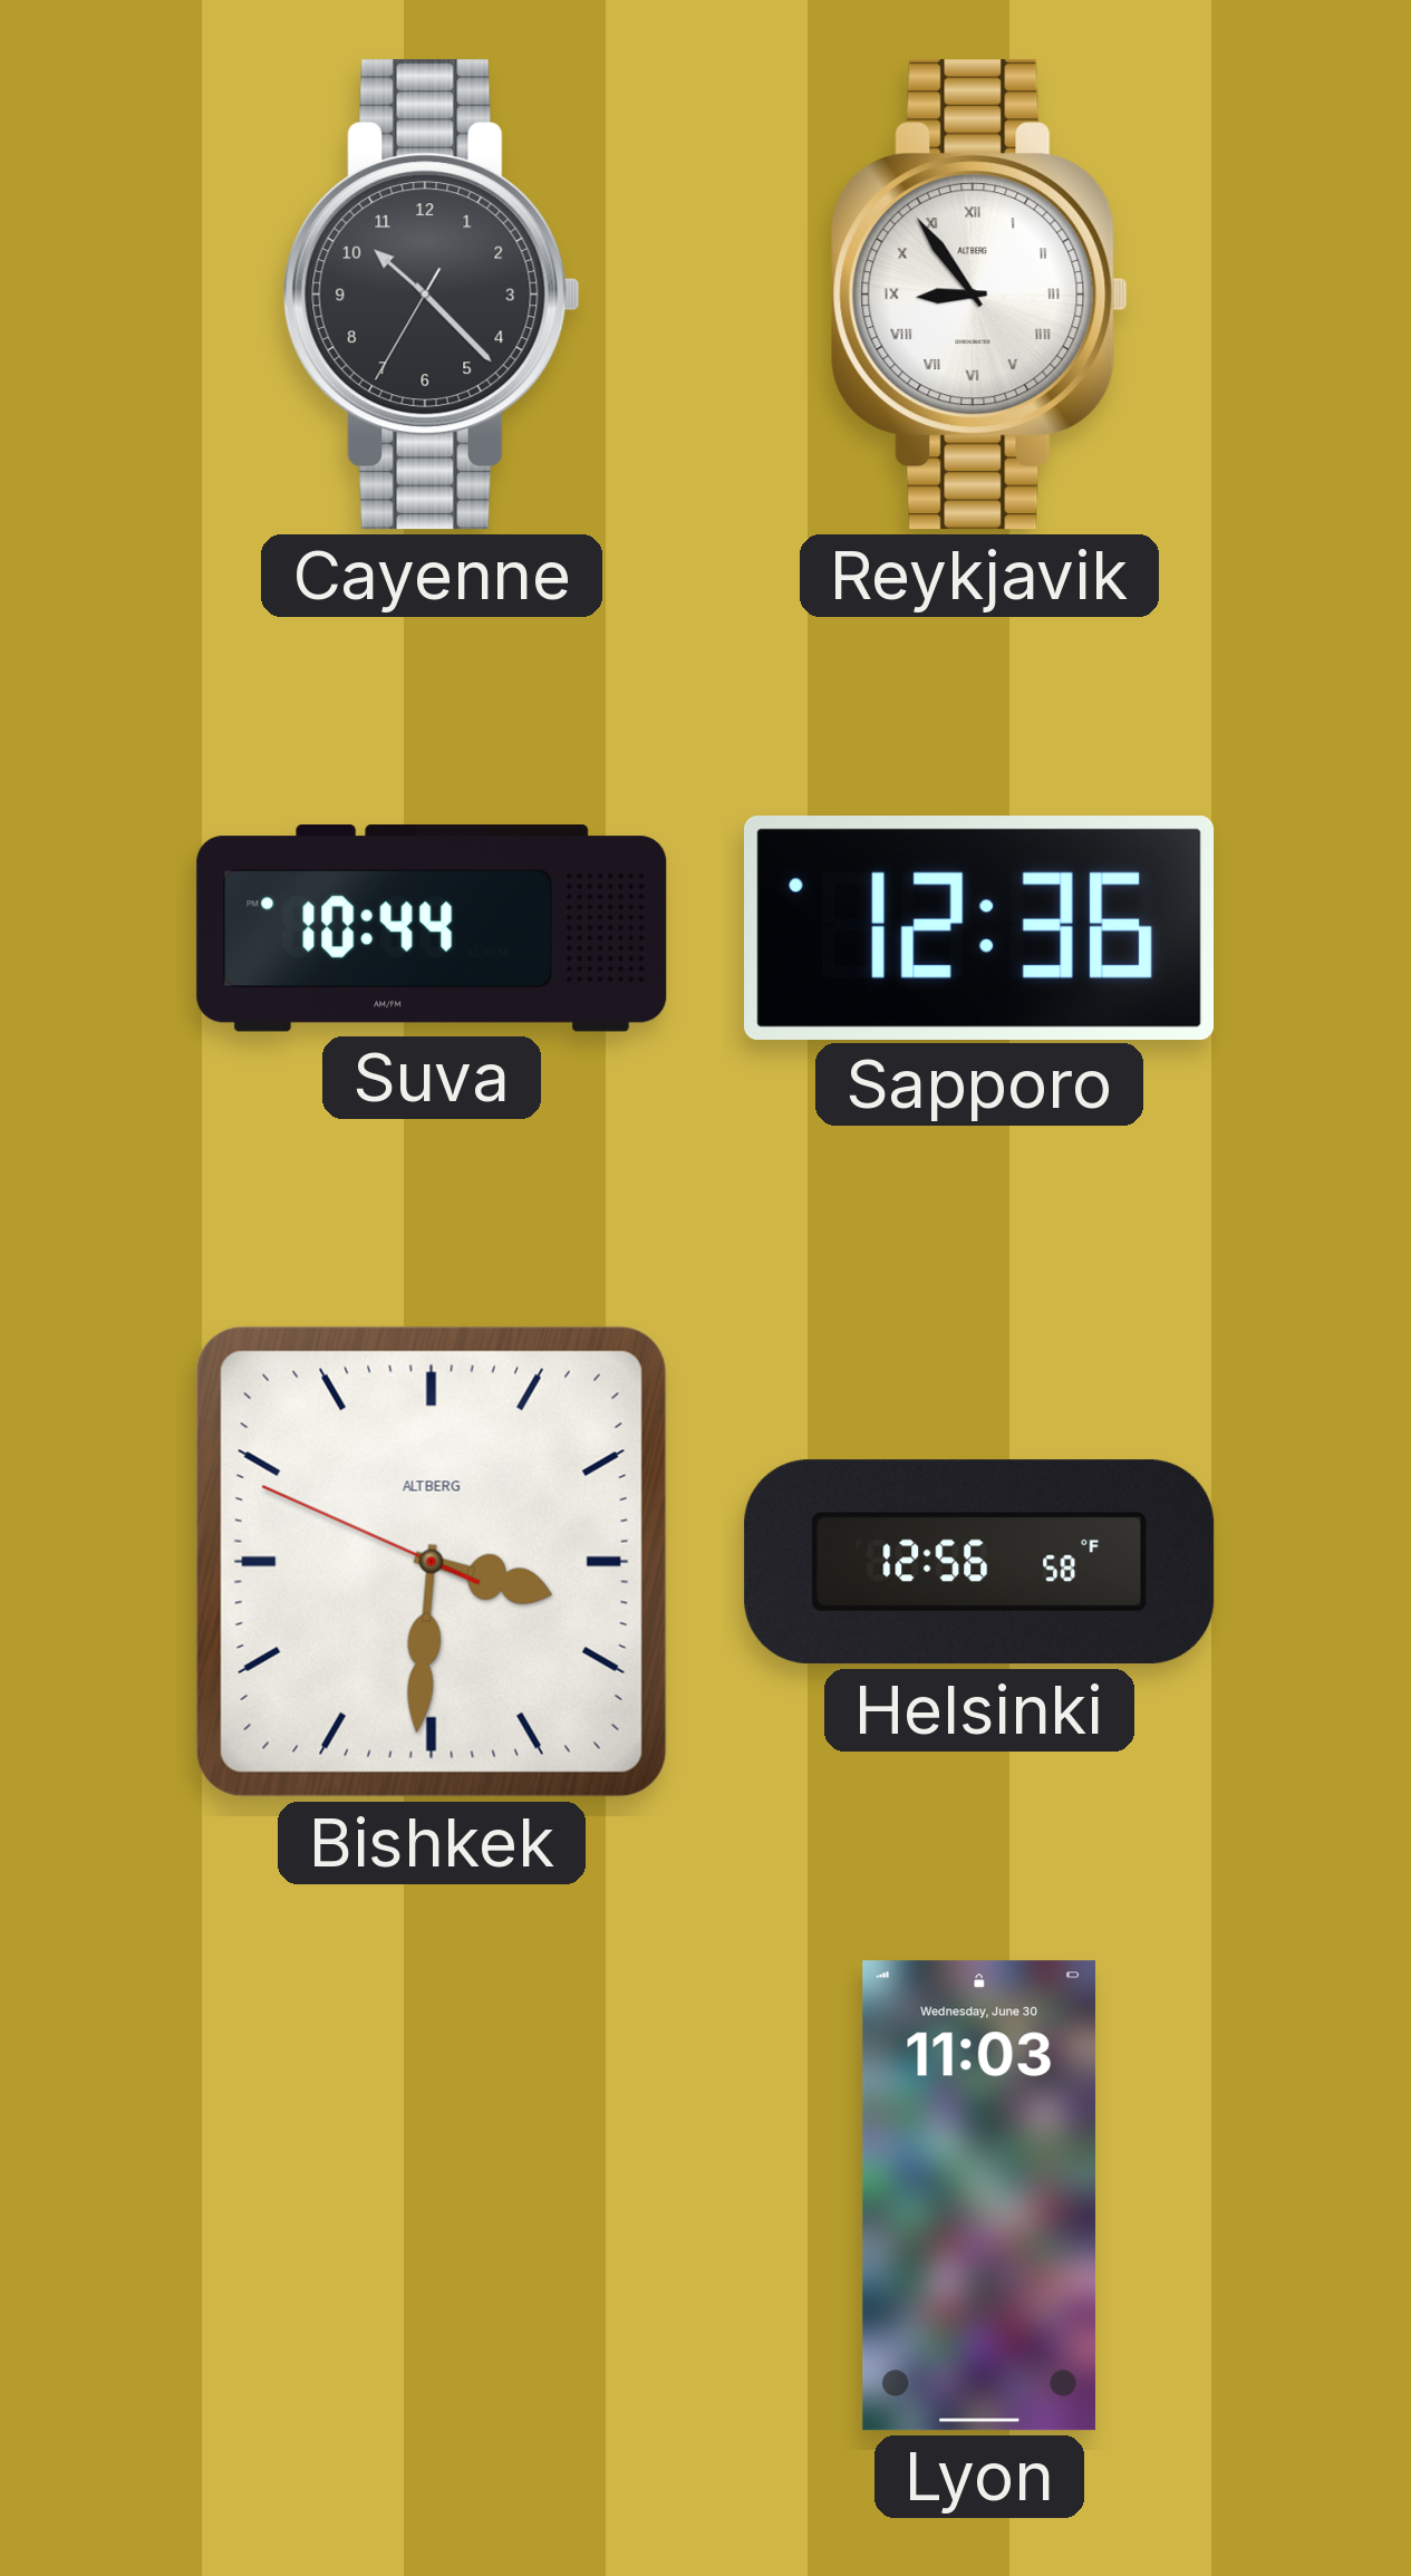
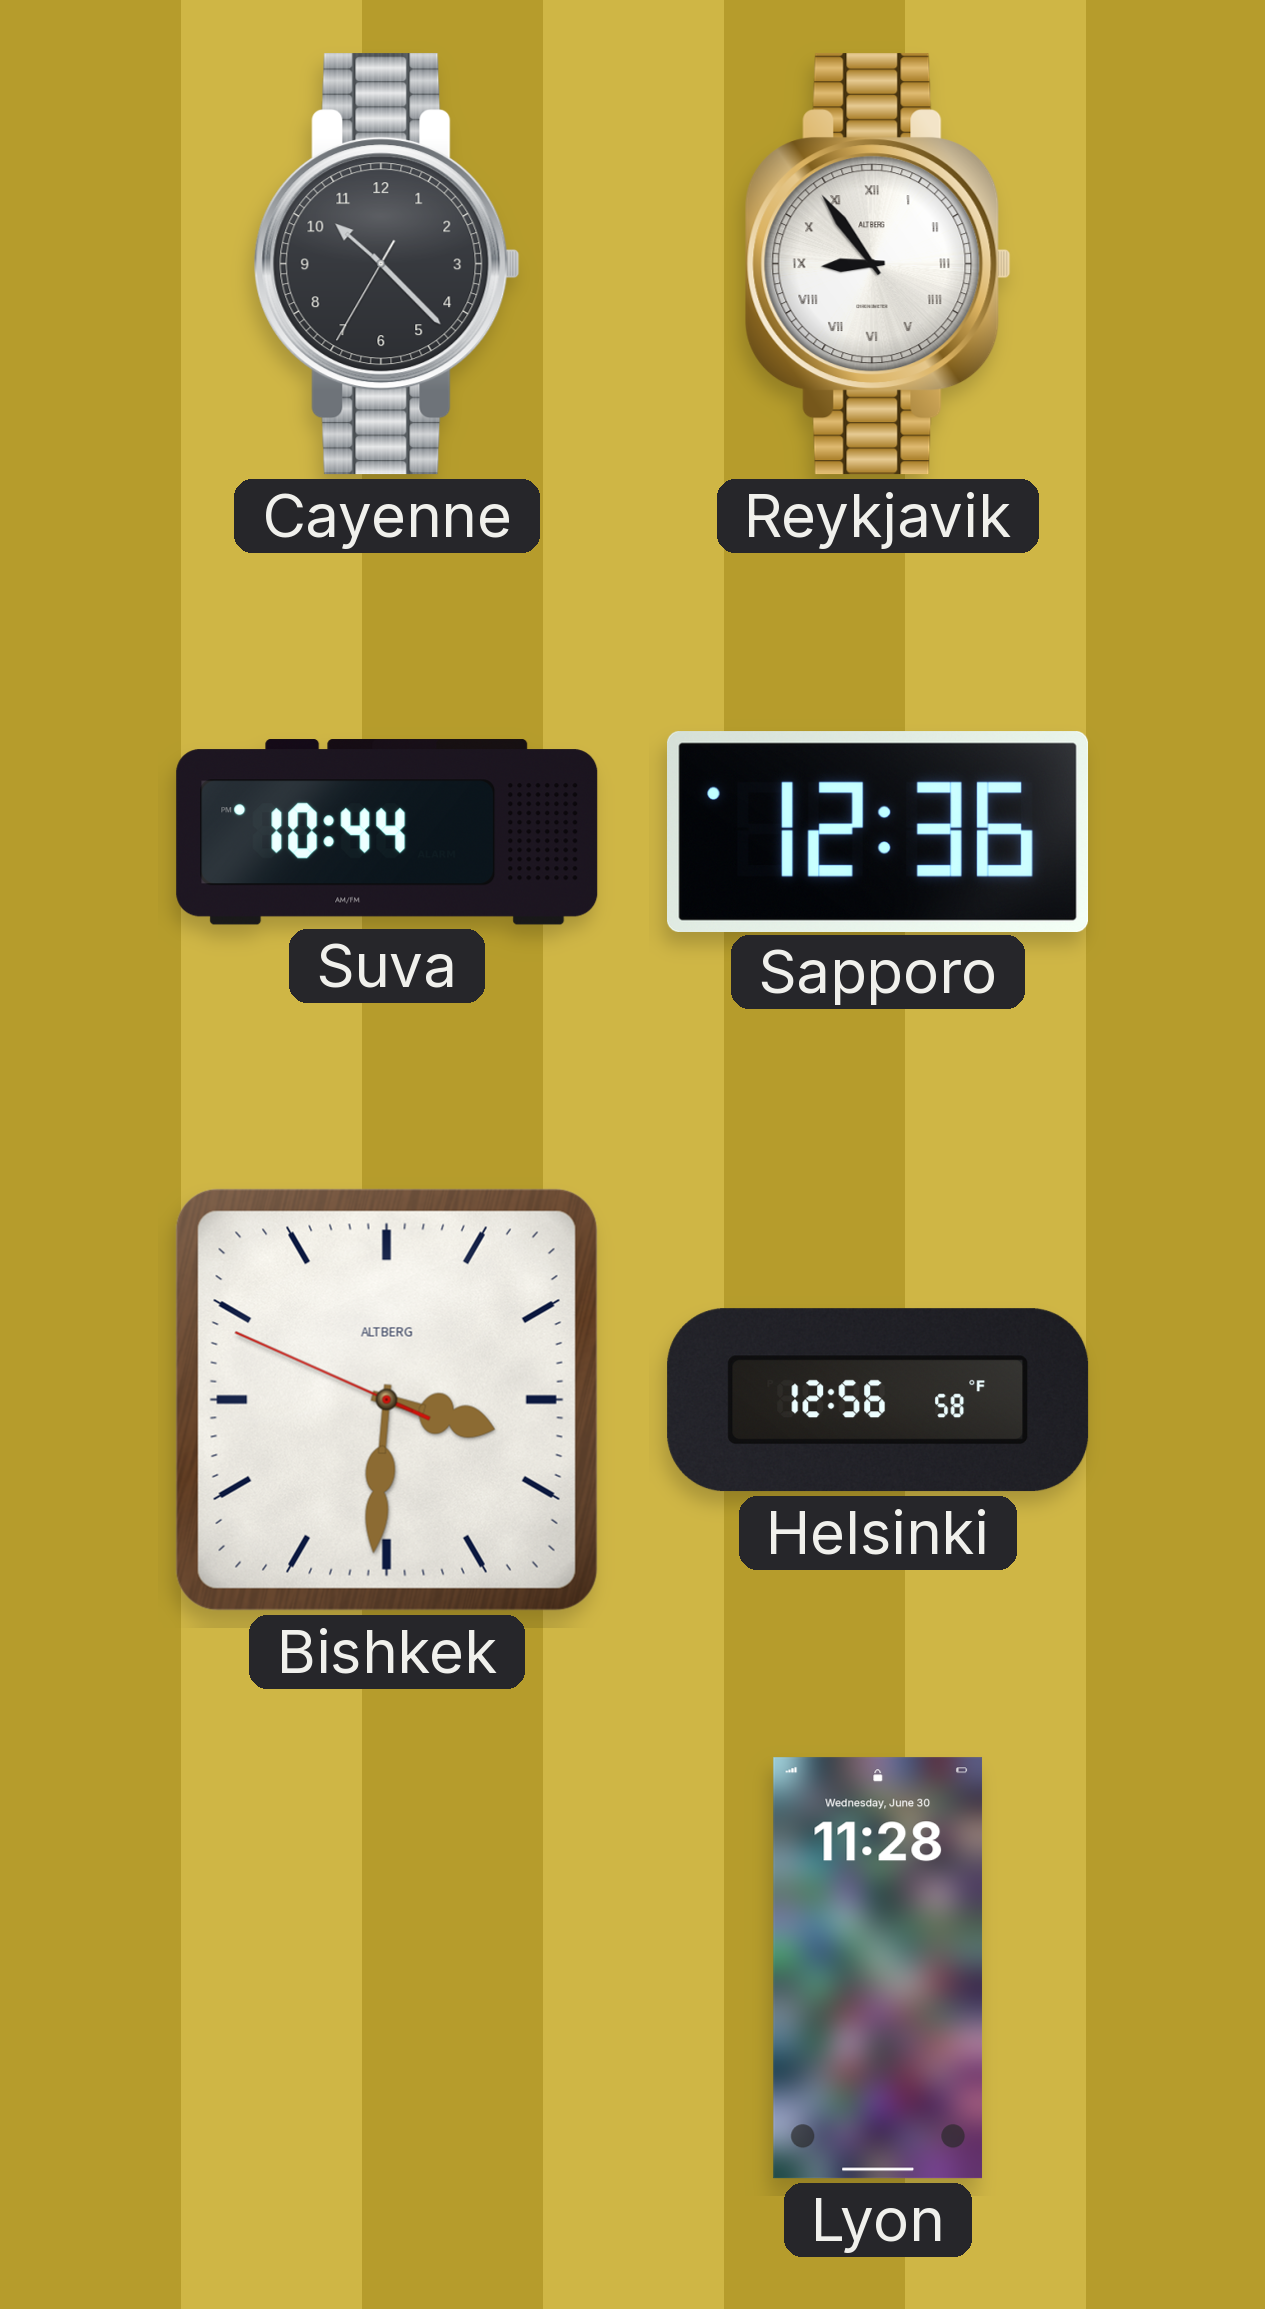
Lyon: 11:03 -> 11:28
